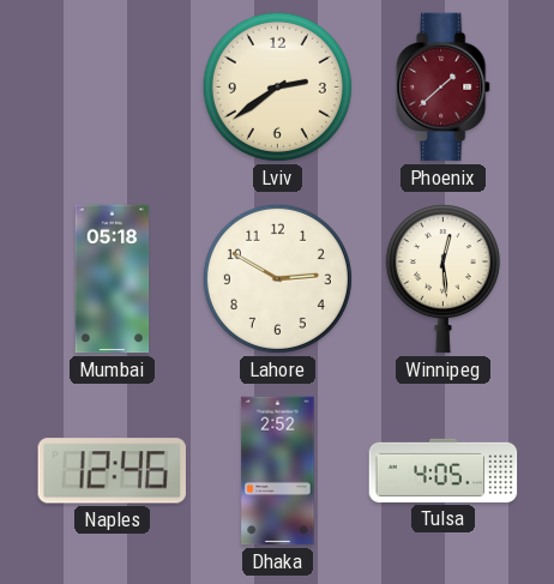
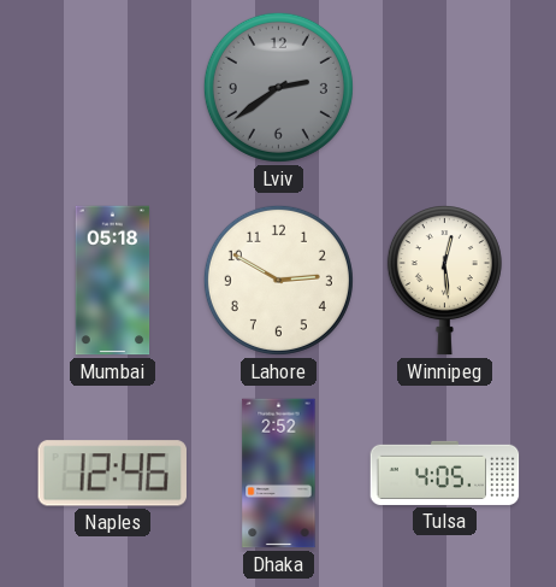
Lviv dial: cream -> grey
Phoenix: 1:38 -> none
